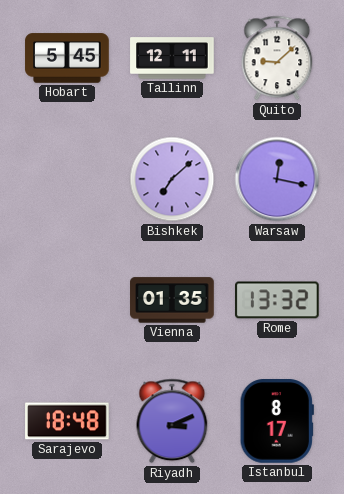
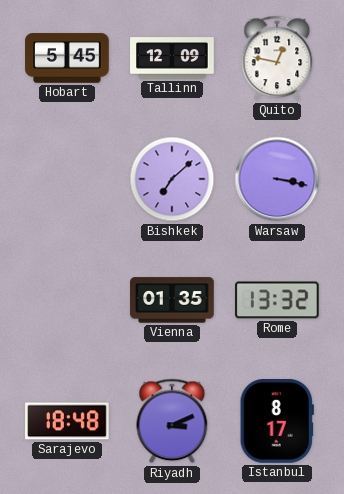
Tallinn: 12:11 -> 12:09
Quito: 9:08 -> 12:47
Warsaw: 12:17 -> 3:17
